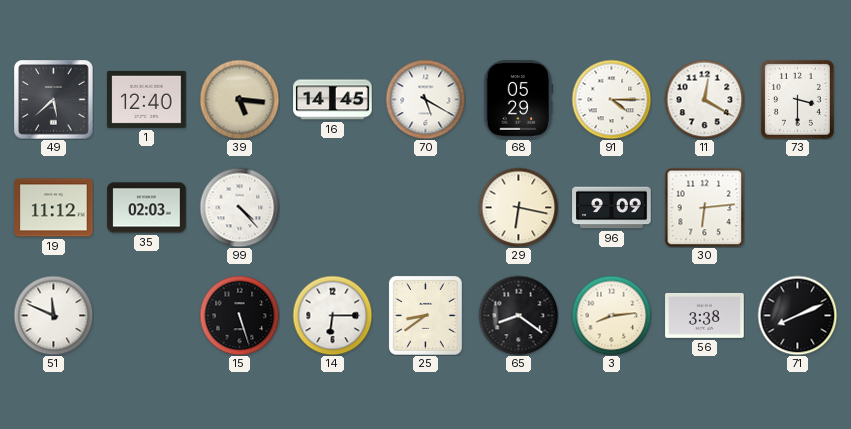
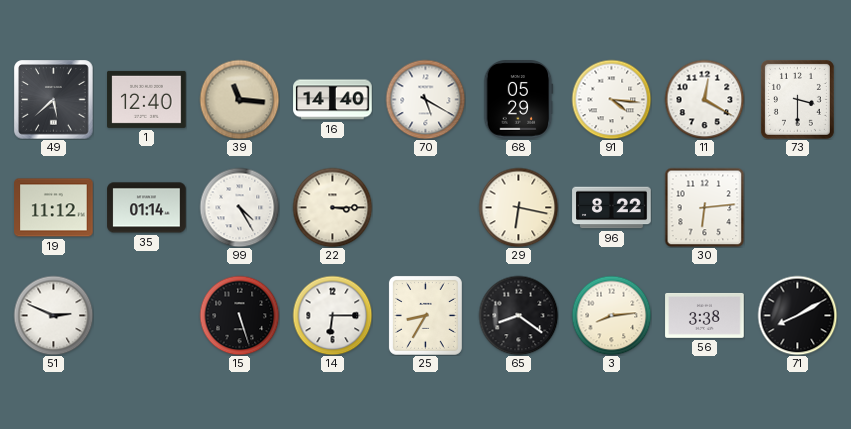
39: 5:16 -> 11:16
16: 14:45 -> 14:40
91: 4:15 -> 4:16
35: 02:03 -> 01:14
99: 4:23 -> 4:25
22: none -> 3:15
96: 9:09 -> 8:22
51: 11:49 -> 2:49
25: 8:39 -> 8:35
71: 8:11 -> 8:10
